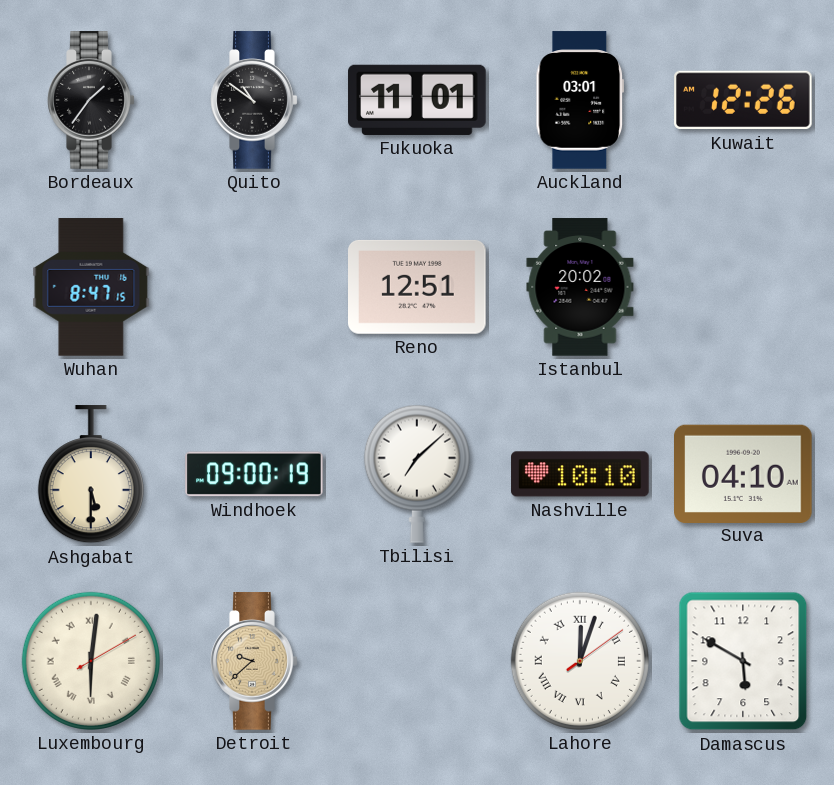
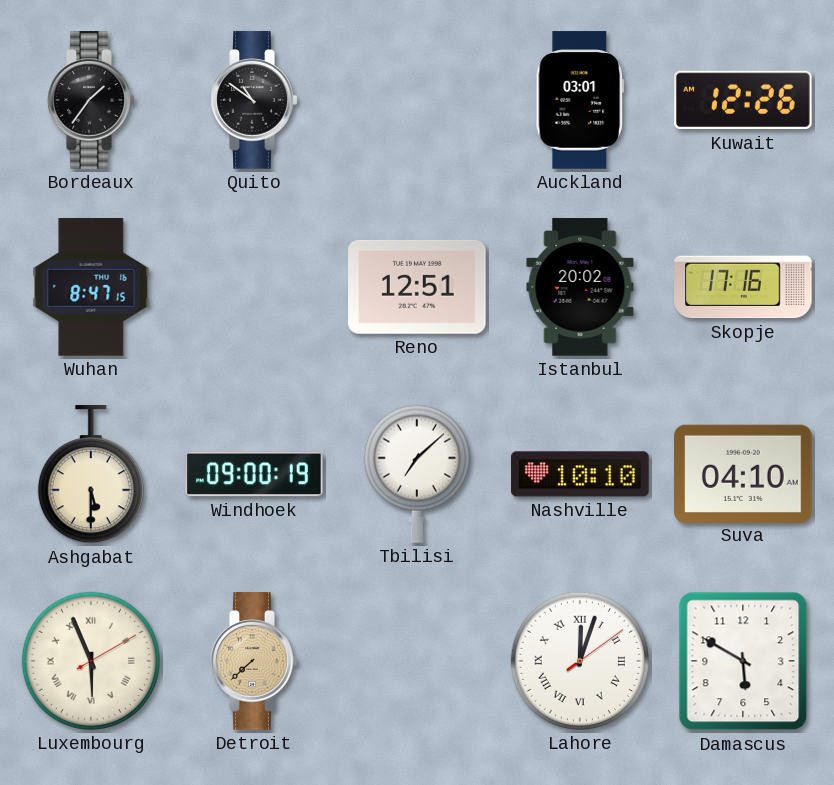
Fukuoka: 11:01 -> none
Skopje: none -> 17:16
Luxembourg: 6:01 -> 5:56
Detroit: 9:38 -> 7:38
